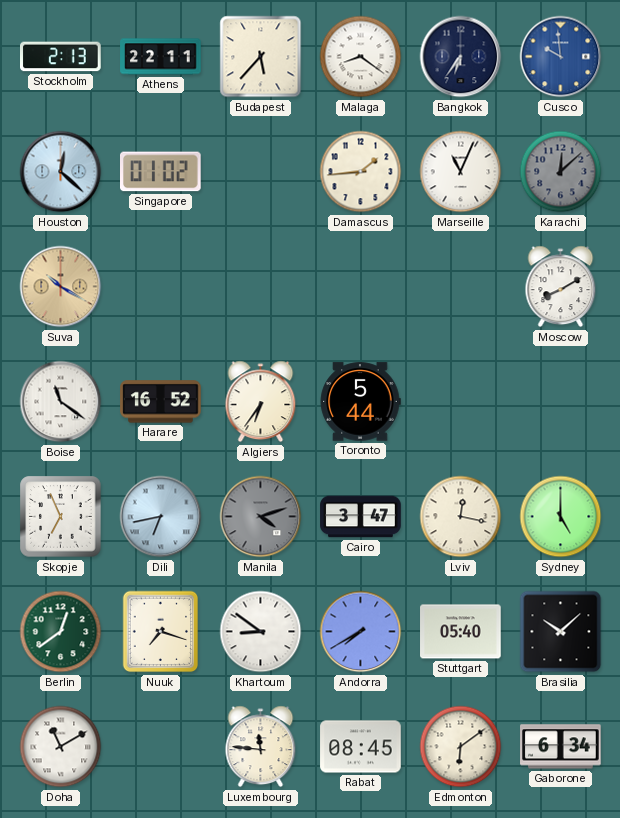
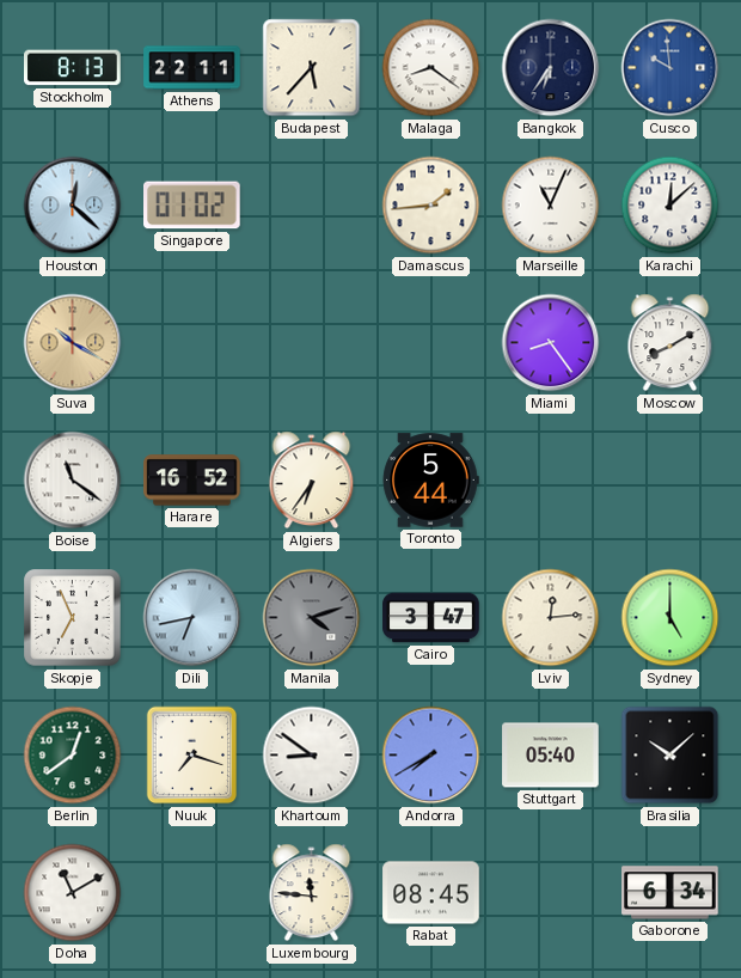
Stockholm: 2:13 -> 8:13
Karachi dial: grey -> white
Miami: none -> 8:24
Lviv: 12:17 -> 12:14
Edmonton: 6:09 -> none
